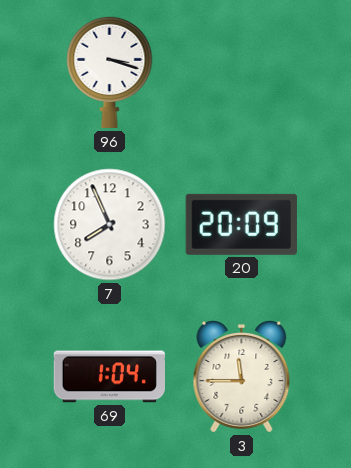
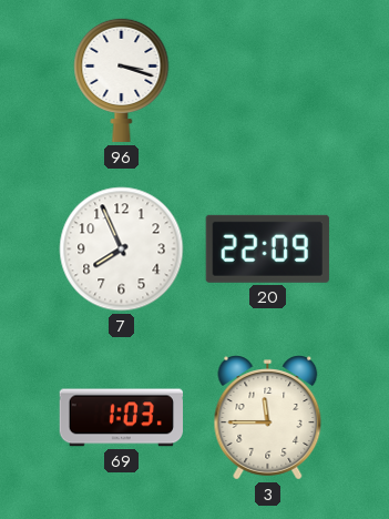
20: 20:09 -> 22:09
69: 1:04 -> 1:03
